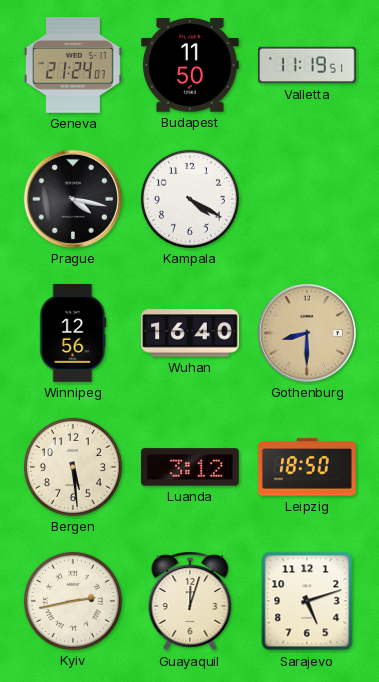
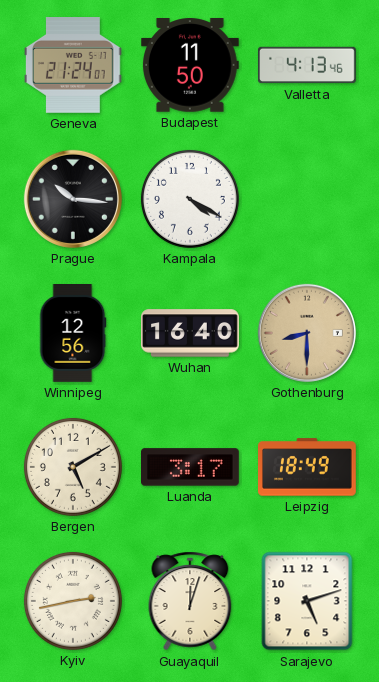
Valletta: 11:19 -> 4:13
Prague: 4:17 -> 10:16
Bergen: 5:29 -> 5:10
Luanda: 3:12 -> 3:17
Leipzig: 18:50 -> 18:49
